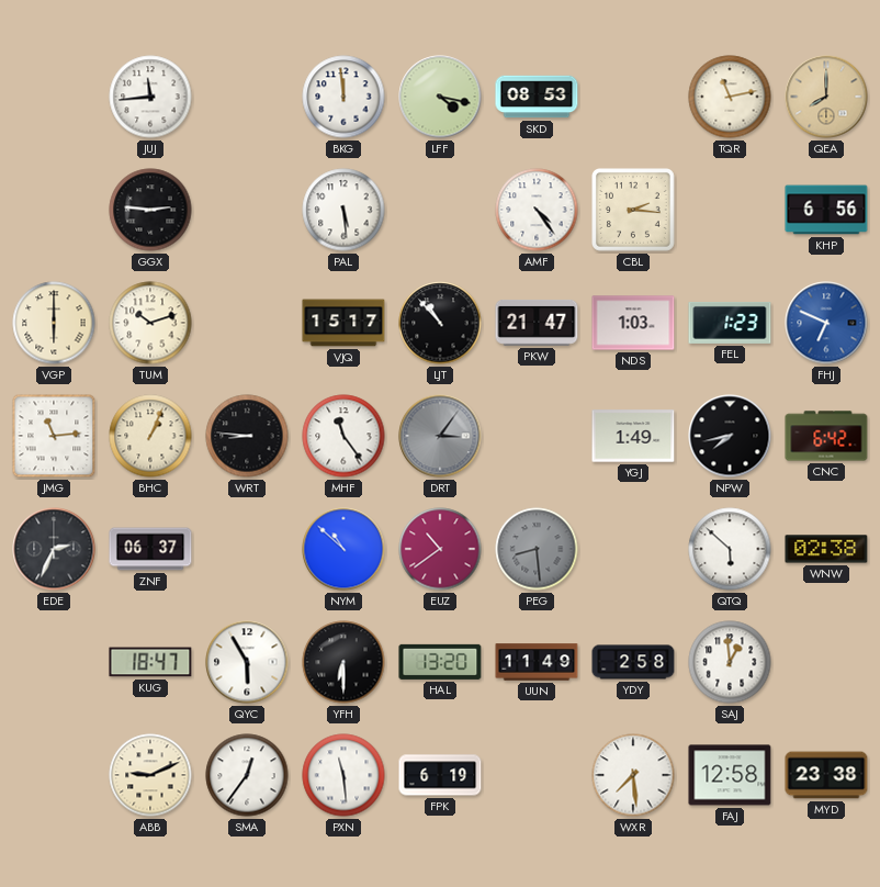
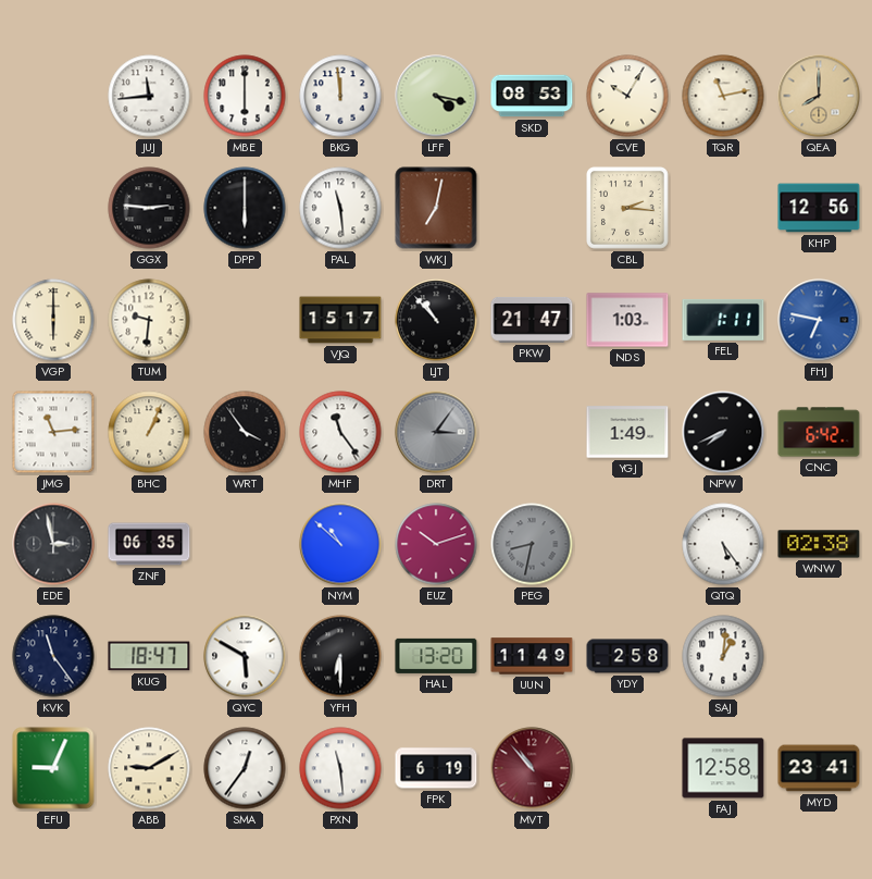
MBE: none -> 6:00
CVE: none -> 10:05
DPP: none -> 6:00
PAL: 5:29 -> 11:29
WKJ: none -> 7:02
AMF: 4:24 -> none
KHP: 6:56 -> 12:56
TUM: 10:12 -> 9:31
FEL: 1:23 -> 1:11
FHJ: 6:49 -> 6:47
WRT: 8:46 -> 3:54
NPW: 7:43 -> 7:41
EDE: 2:34 -> 2:58
ZNF: 06:37 -> 06:35
EUZ: 10:39 -> 10:12
PEG: 8:29 -> 8:32
QTQ: 5:52 -> 5:24
KVK: none -> 11:24
QYC: 5:55 -> 5:50
SAJ: 12:59 -> 1:01
EFU: none -> 9:04
ABB: 9:11 -> 9:10
MVT: none -> 10:53
WXR: 7:29 -> none
MYD: 23:38 -> 23:41
